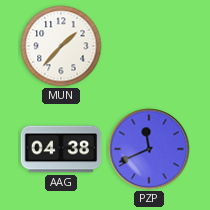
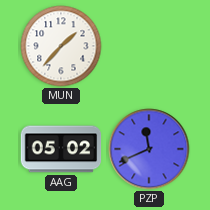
AAG: 04:38 -> 05:02
